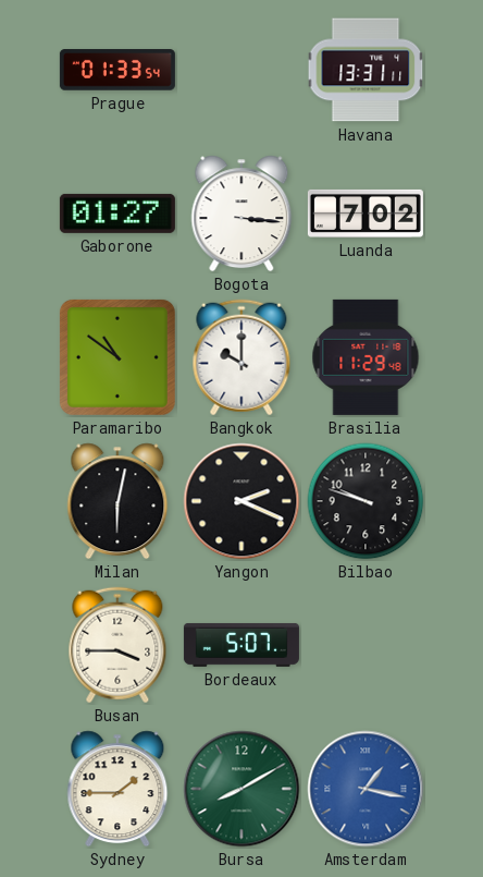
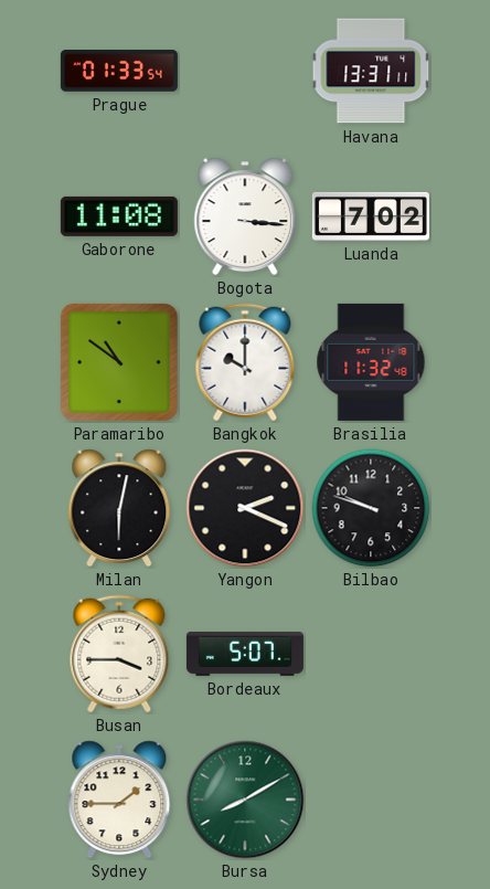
Gaborone: 01:27 -> 11:08
Brasilia: 11:29 -> 11:32
Amsterdam: 1:17 -> none
